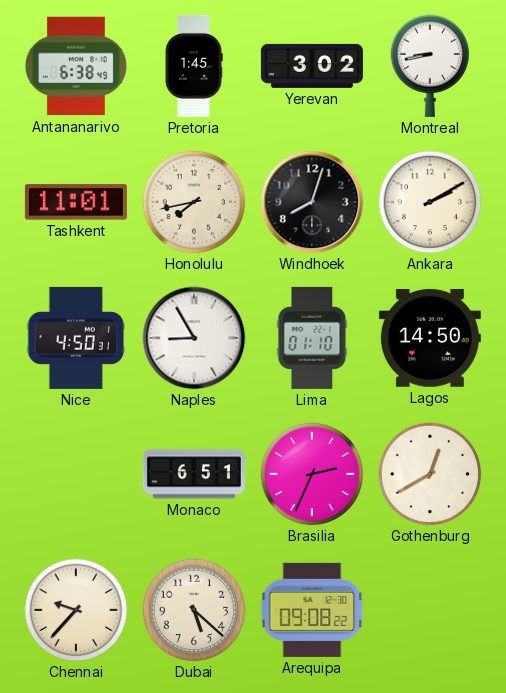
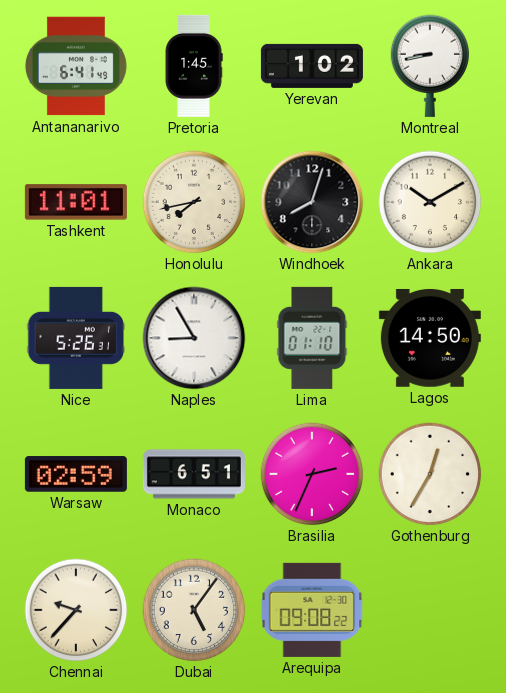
Antananarivo: 6:38 -> 6:41
Yerevan: 3:02 -> 1:02
Ankara: 2:10 -> 10:10
Nice: 4:50 -> 5:26
Warsaw: none -> 02:59
Gothenburg: 12:40 -> 12:35
Dubai: 5:22 -> 5:06
